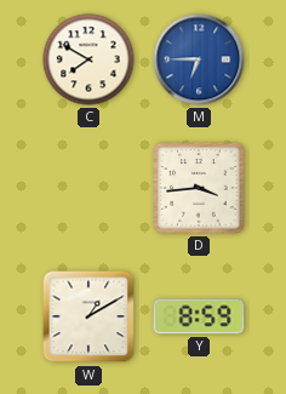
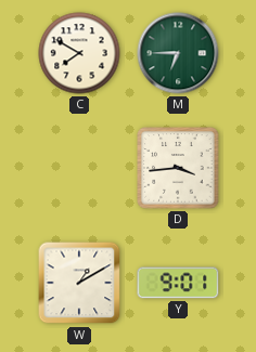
M dial: blue -> green
Y: 8:59 -> 9:01
